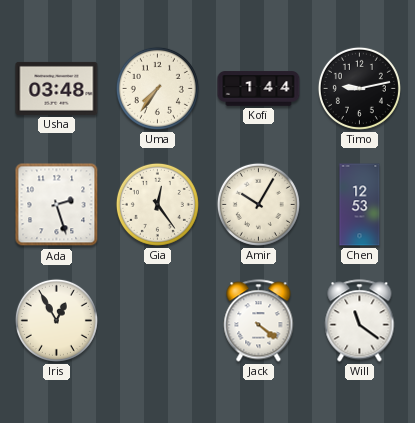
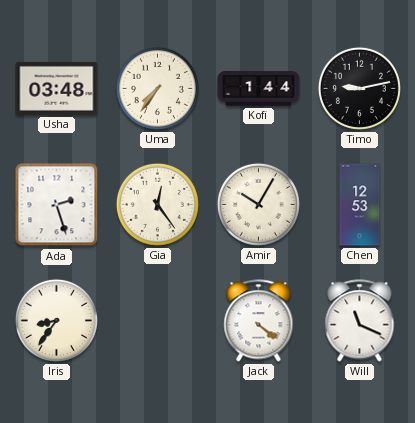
Iris: 12:55 -> 8:36
Will: 11:21 -> 11:19
